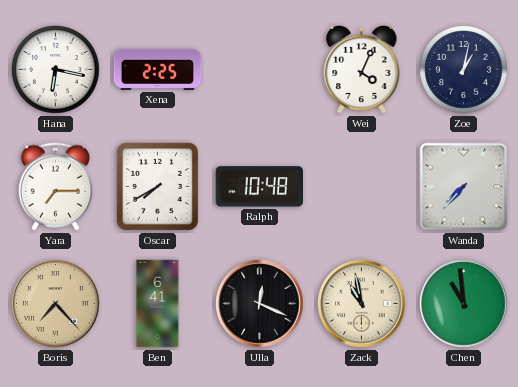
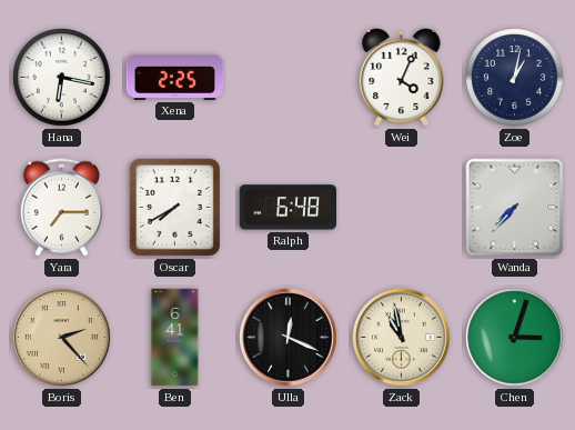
Ralph: 10:48 -> 6:48
Boris: 7:23 -> 2:23
Chen: 10:59 -> 3:03
